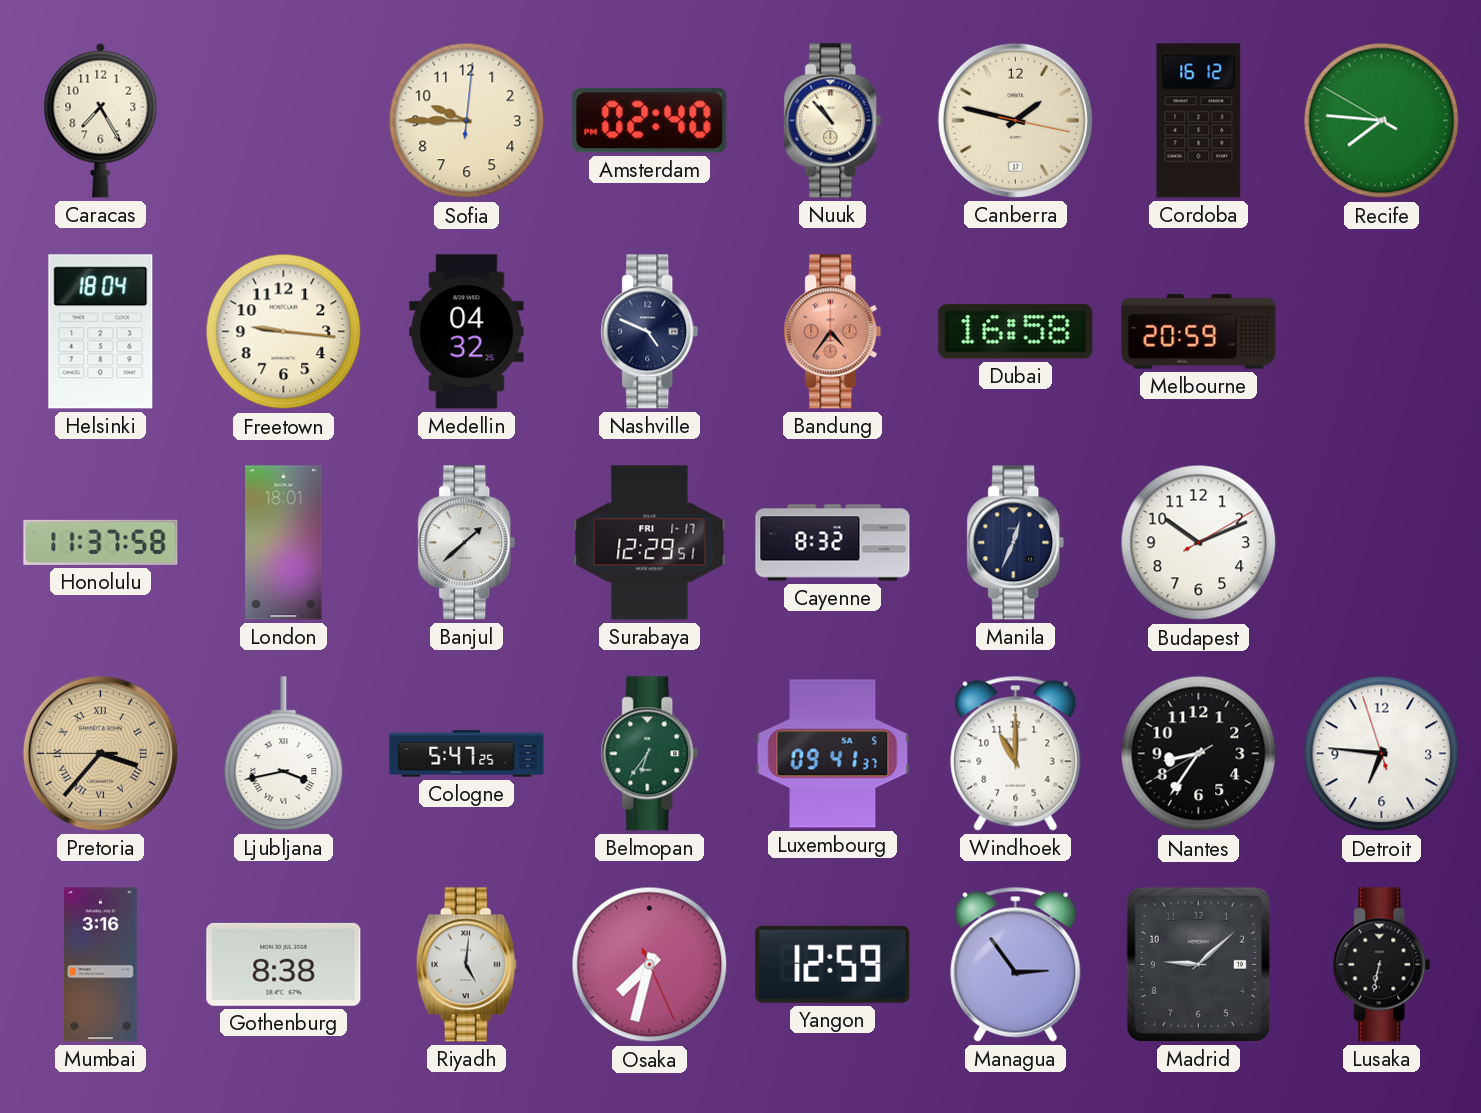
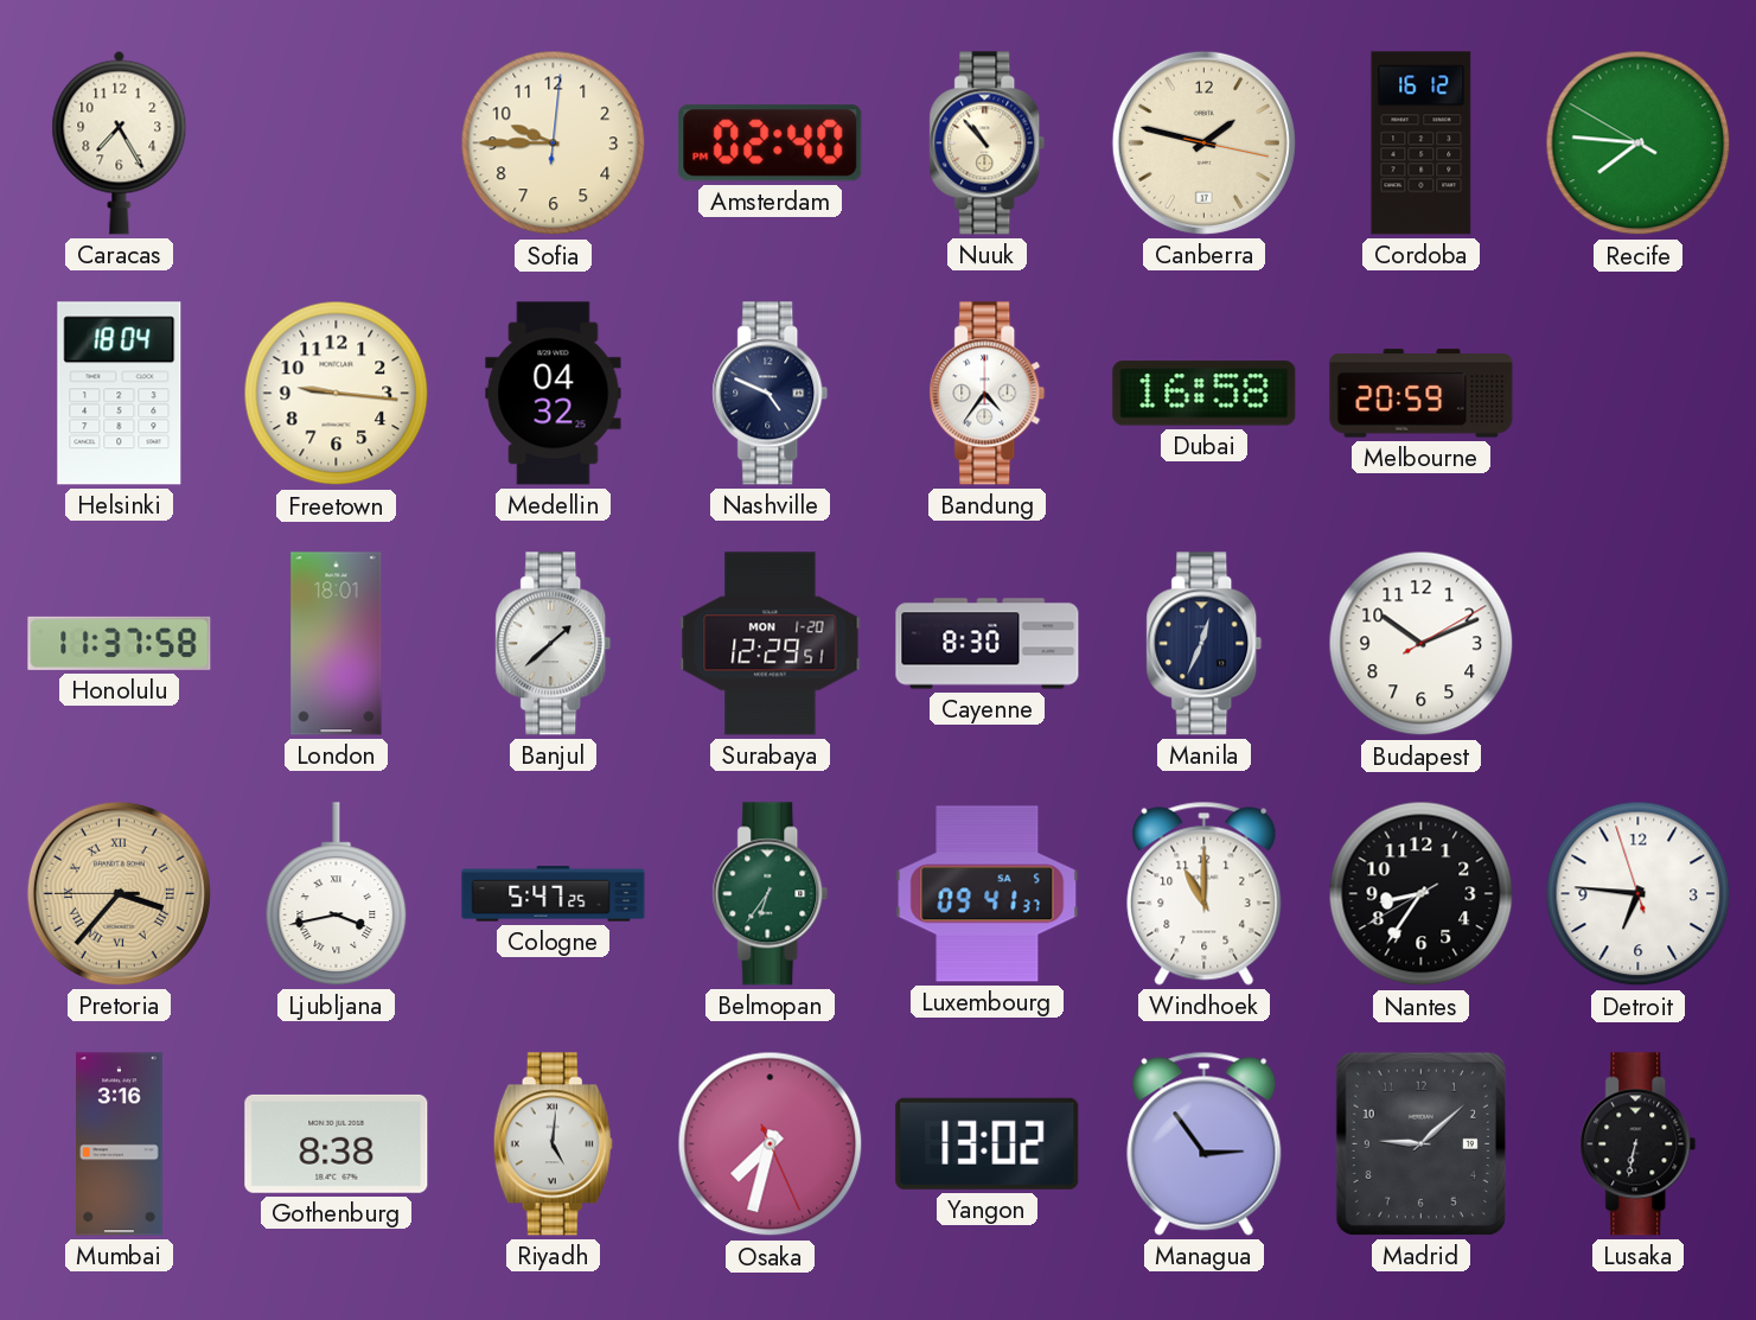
Bandung dial: salmon -> white
Surabaya date: FRI 1-17 -> MON 1-20
Cayenne: 8:32 -> 8:30
Yangon: 12:59 -> 13:02
